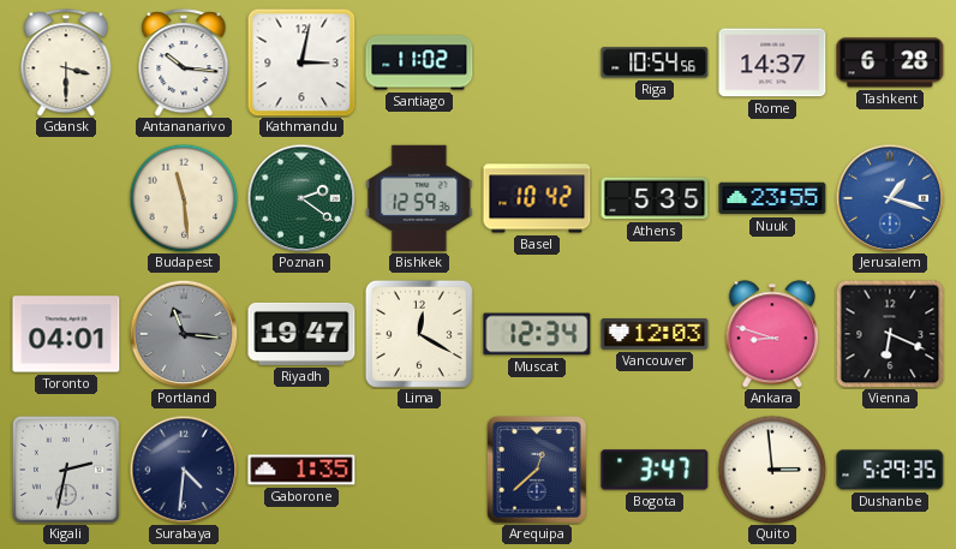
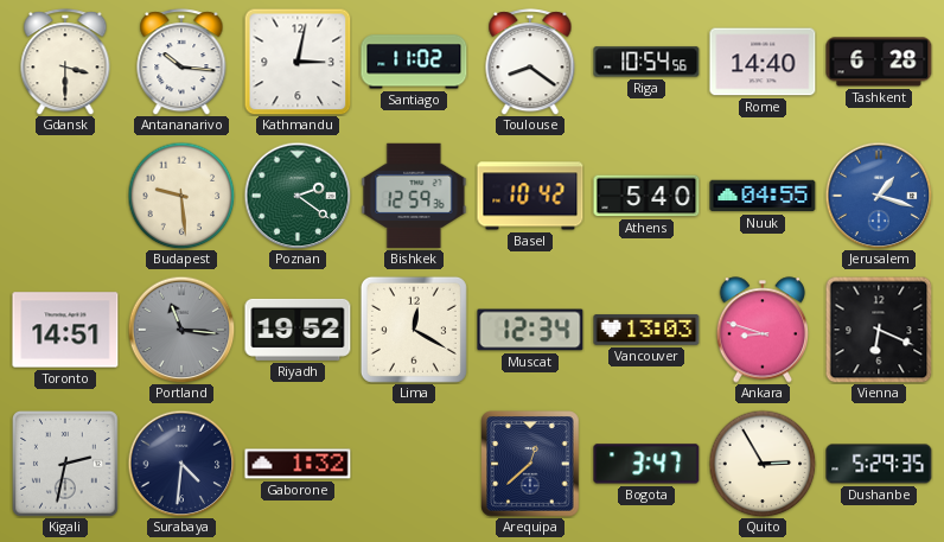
Toulouse: none -> 8:21
Rome: 14:37 -> 14:40
Budapest: 11:29 -> 9:29
Athens: 5:35 -> 5:40
Nuuk: 23:55 -> 04:55
Toronto: 04:01 -> 14:51
Riyadh: 19:47 -> 19:52
Vancouver: 12:03 -> 13:03
Gaborone: 1:35 -> 1:32
Quito: 2:59 -> 2:55
